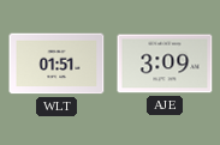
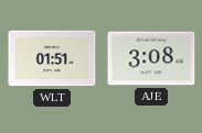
AJE: 3:09 -> 3:08
